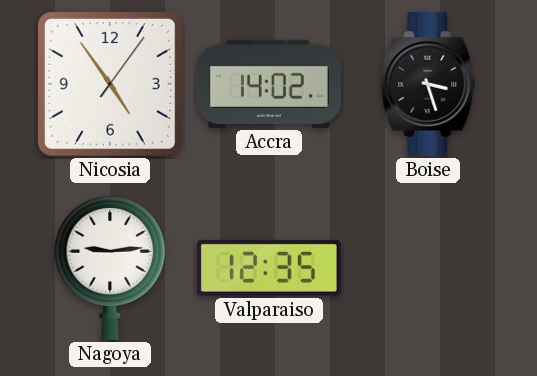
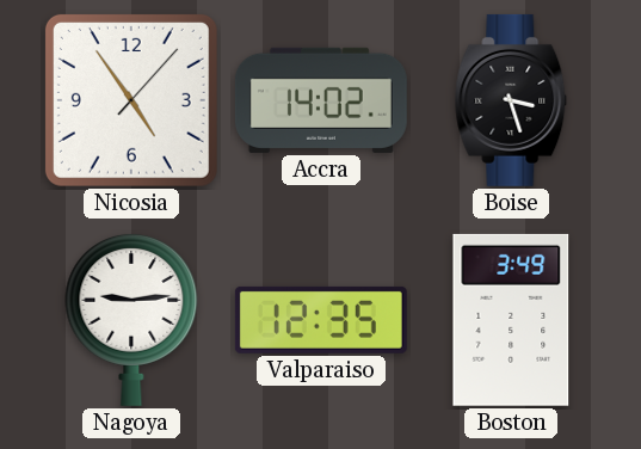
Nicosia: 4:54:06 -> 4:54:07
Boston: none -> 3:49
